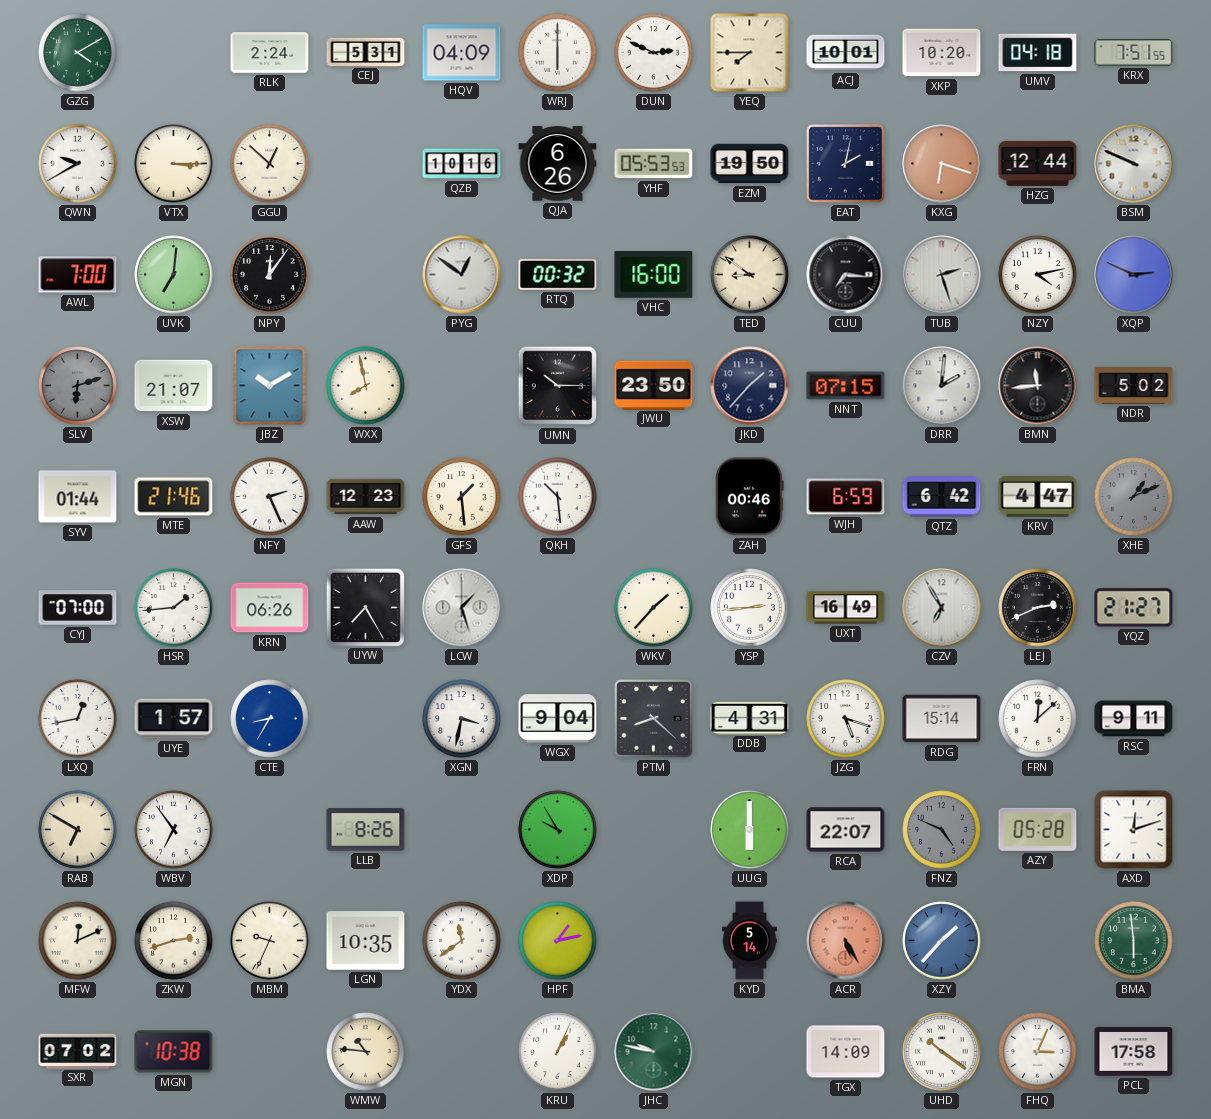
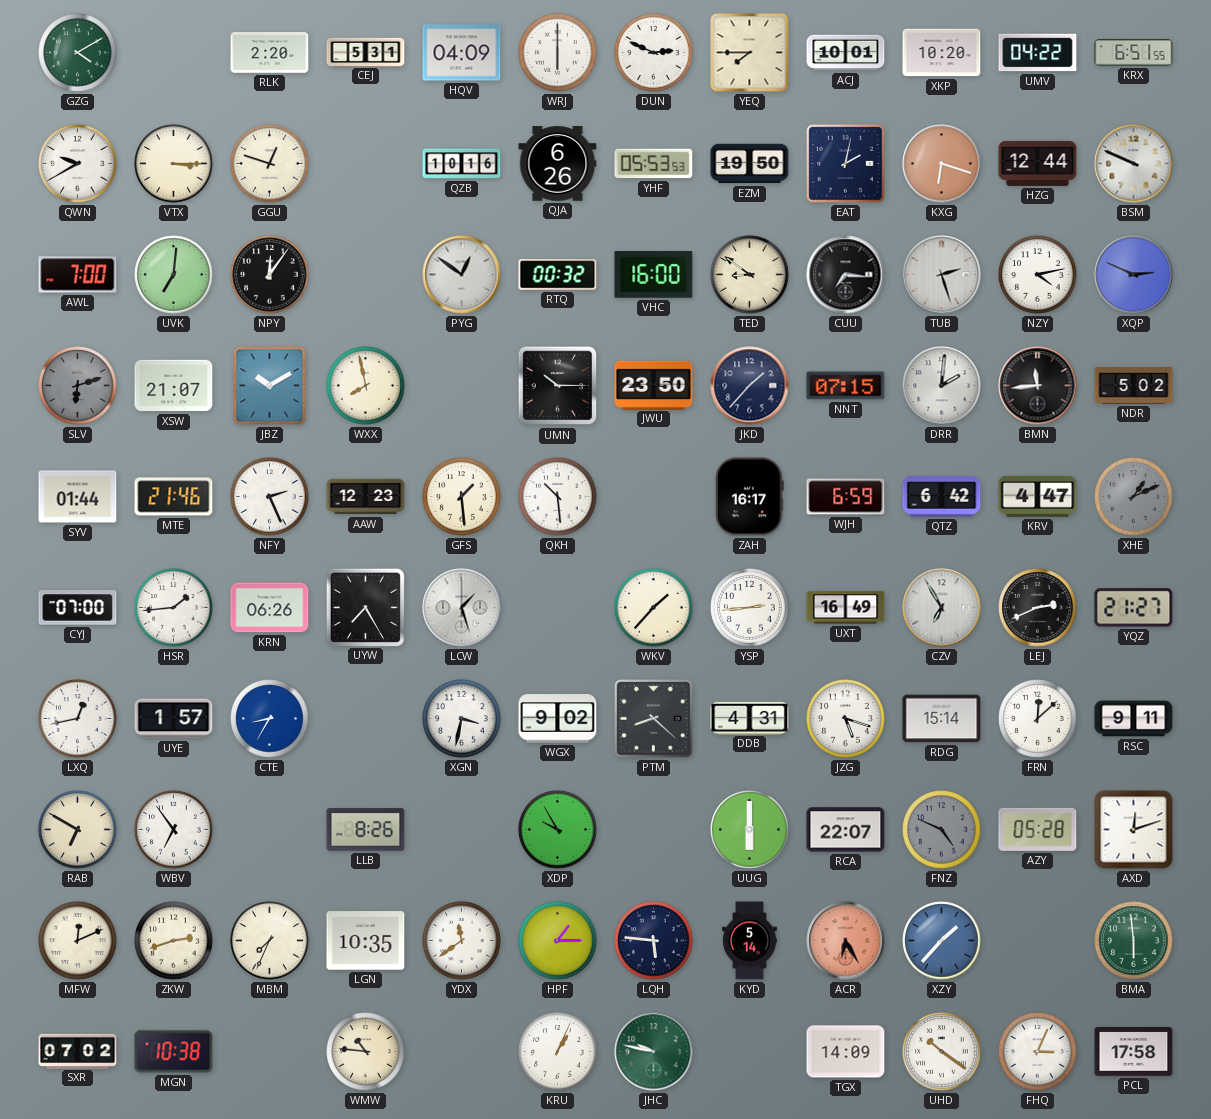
RLK: 2:24 -> 2:20
UMV: 04:18 -> 04:22
KRX: 7:51 -> 6:51
GGU: 12:52 -> 12:48
ZAH: 00:46 -> 16:17
WGX: 9:04 -> 9:02
MBM: 9:34 -> 7:34
HPF: 1:13 -> 1:15
LQH: none -> 5:46
ACR: 5:25 -> 6:25
